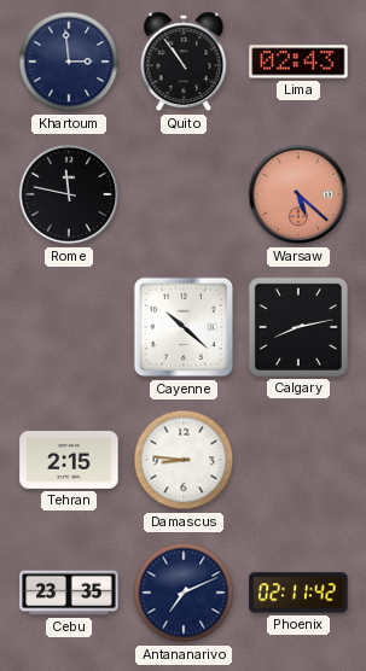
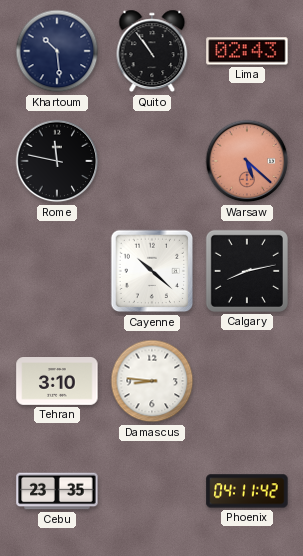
Khartoum: 2:59 -> 10:29
Tehran: 2:15 -> 3:10
Antananarivo: 7:11 -> none
Phoenix: 02:11 -> 04:11
